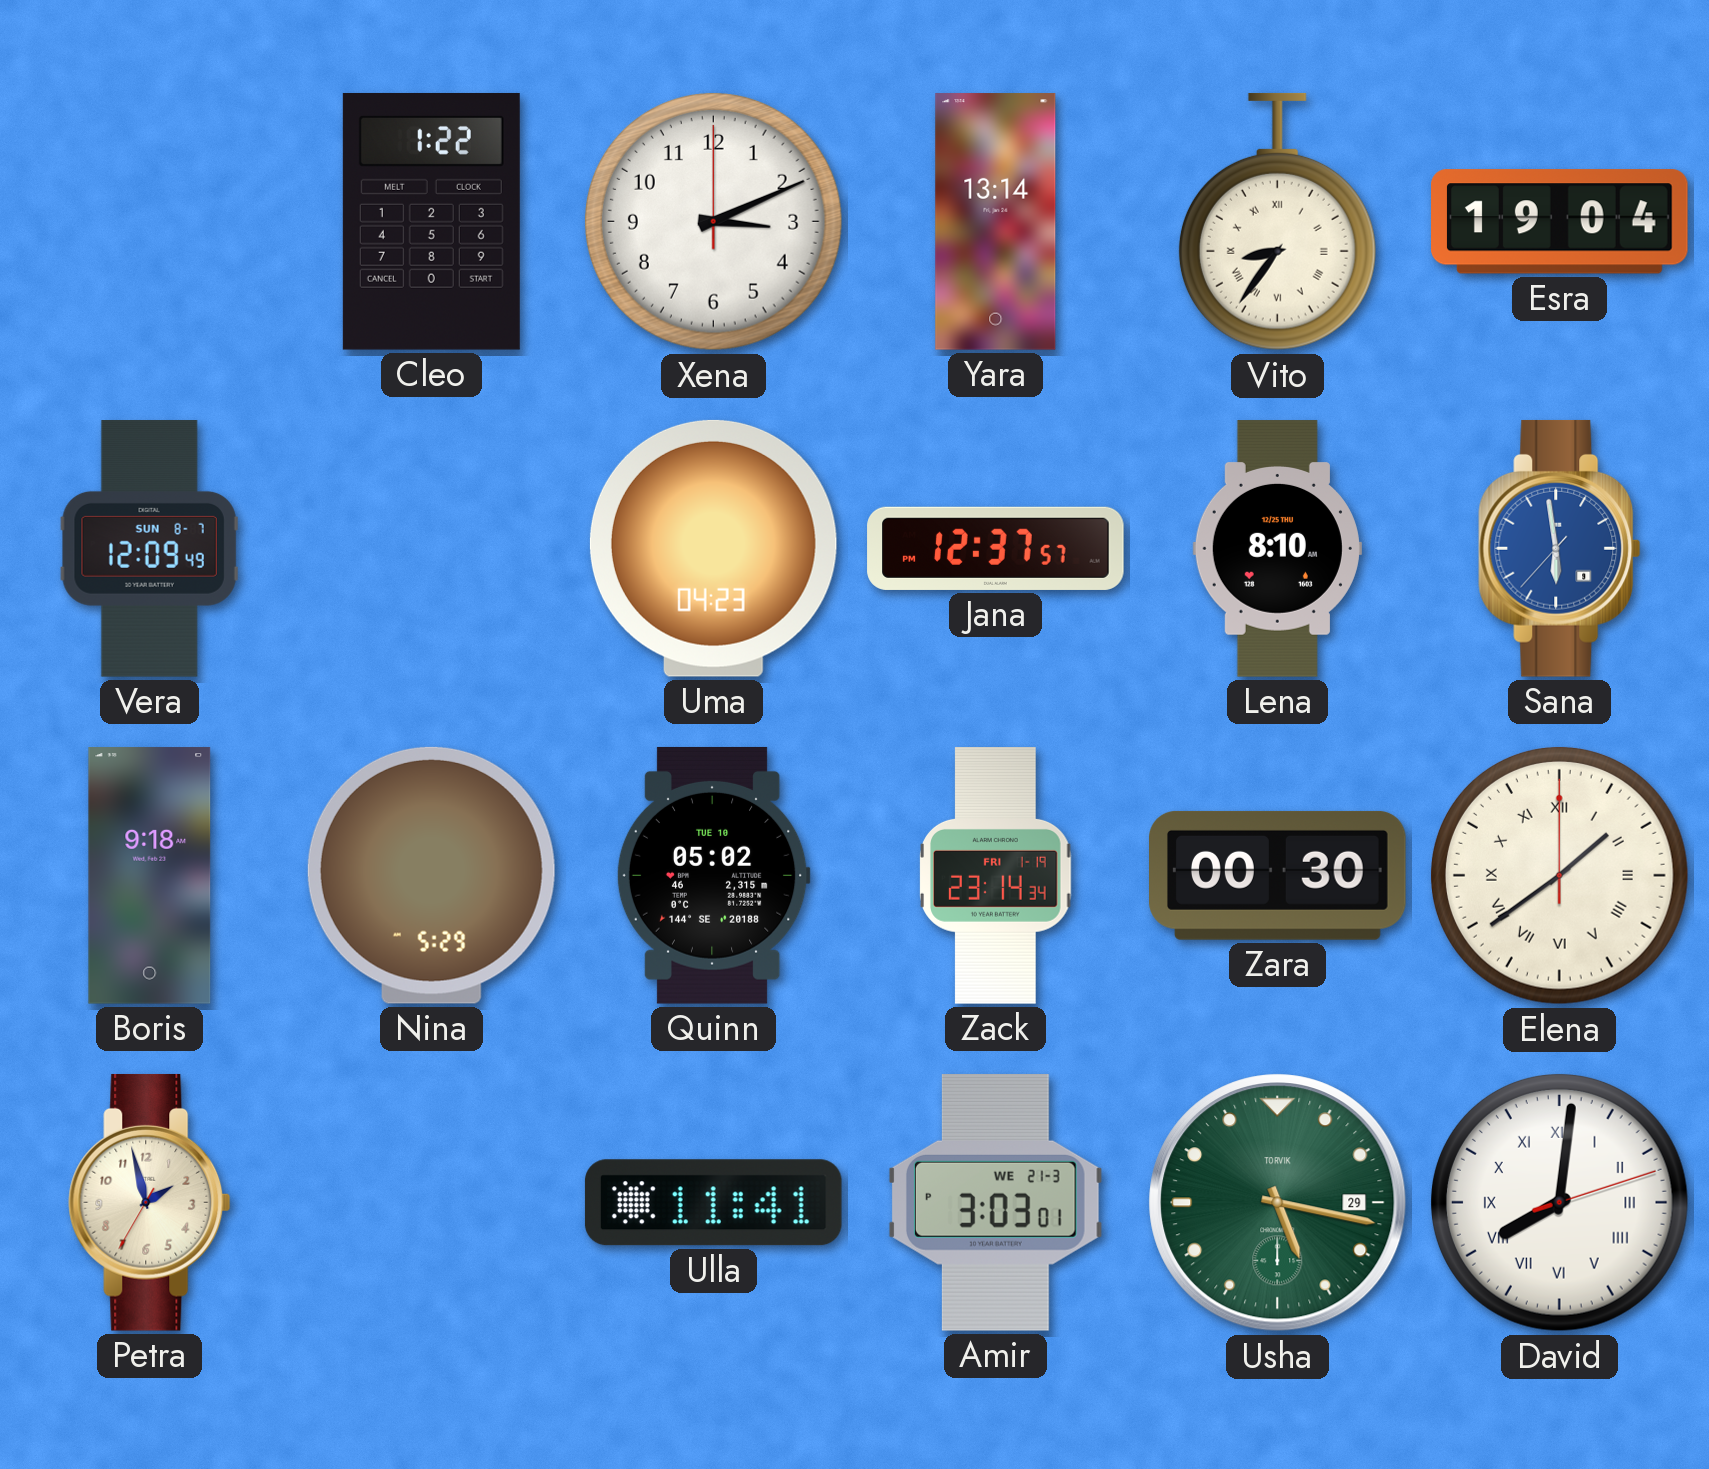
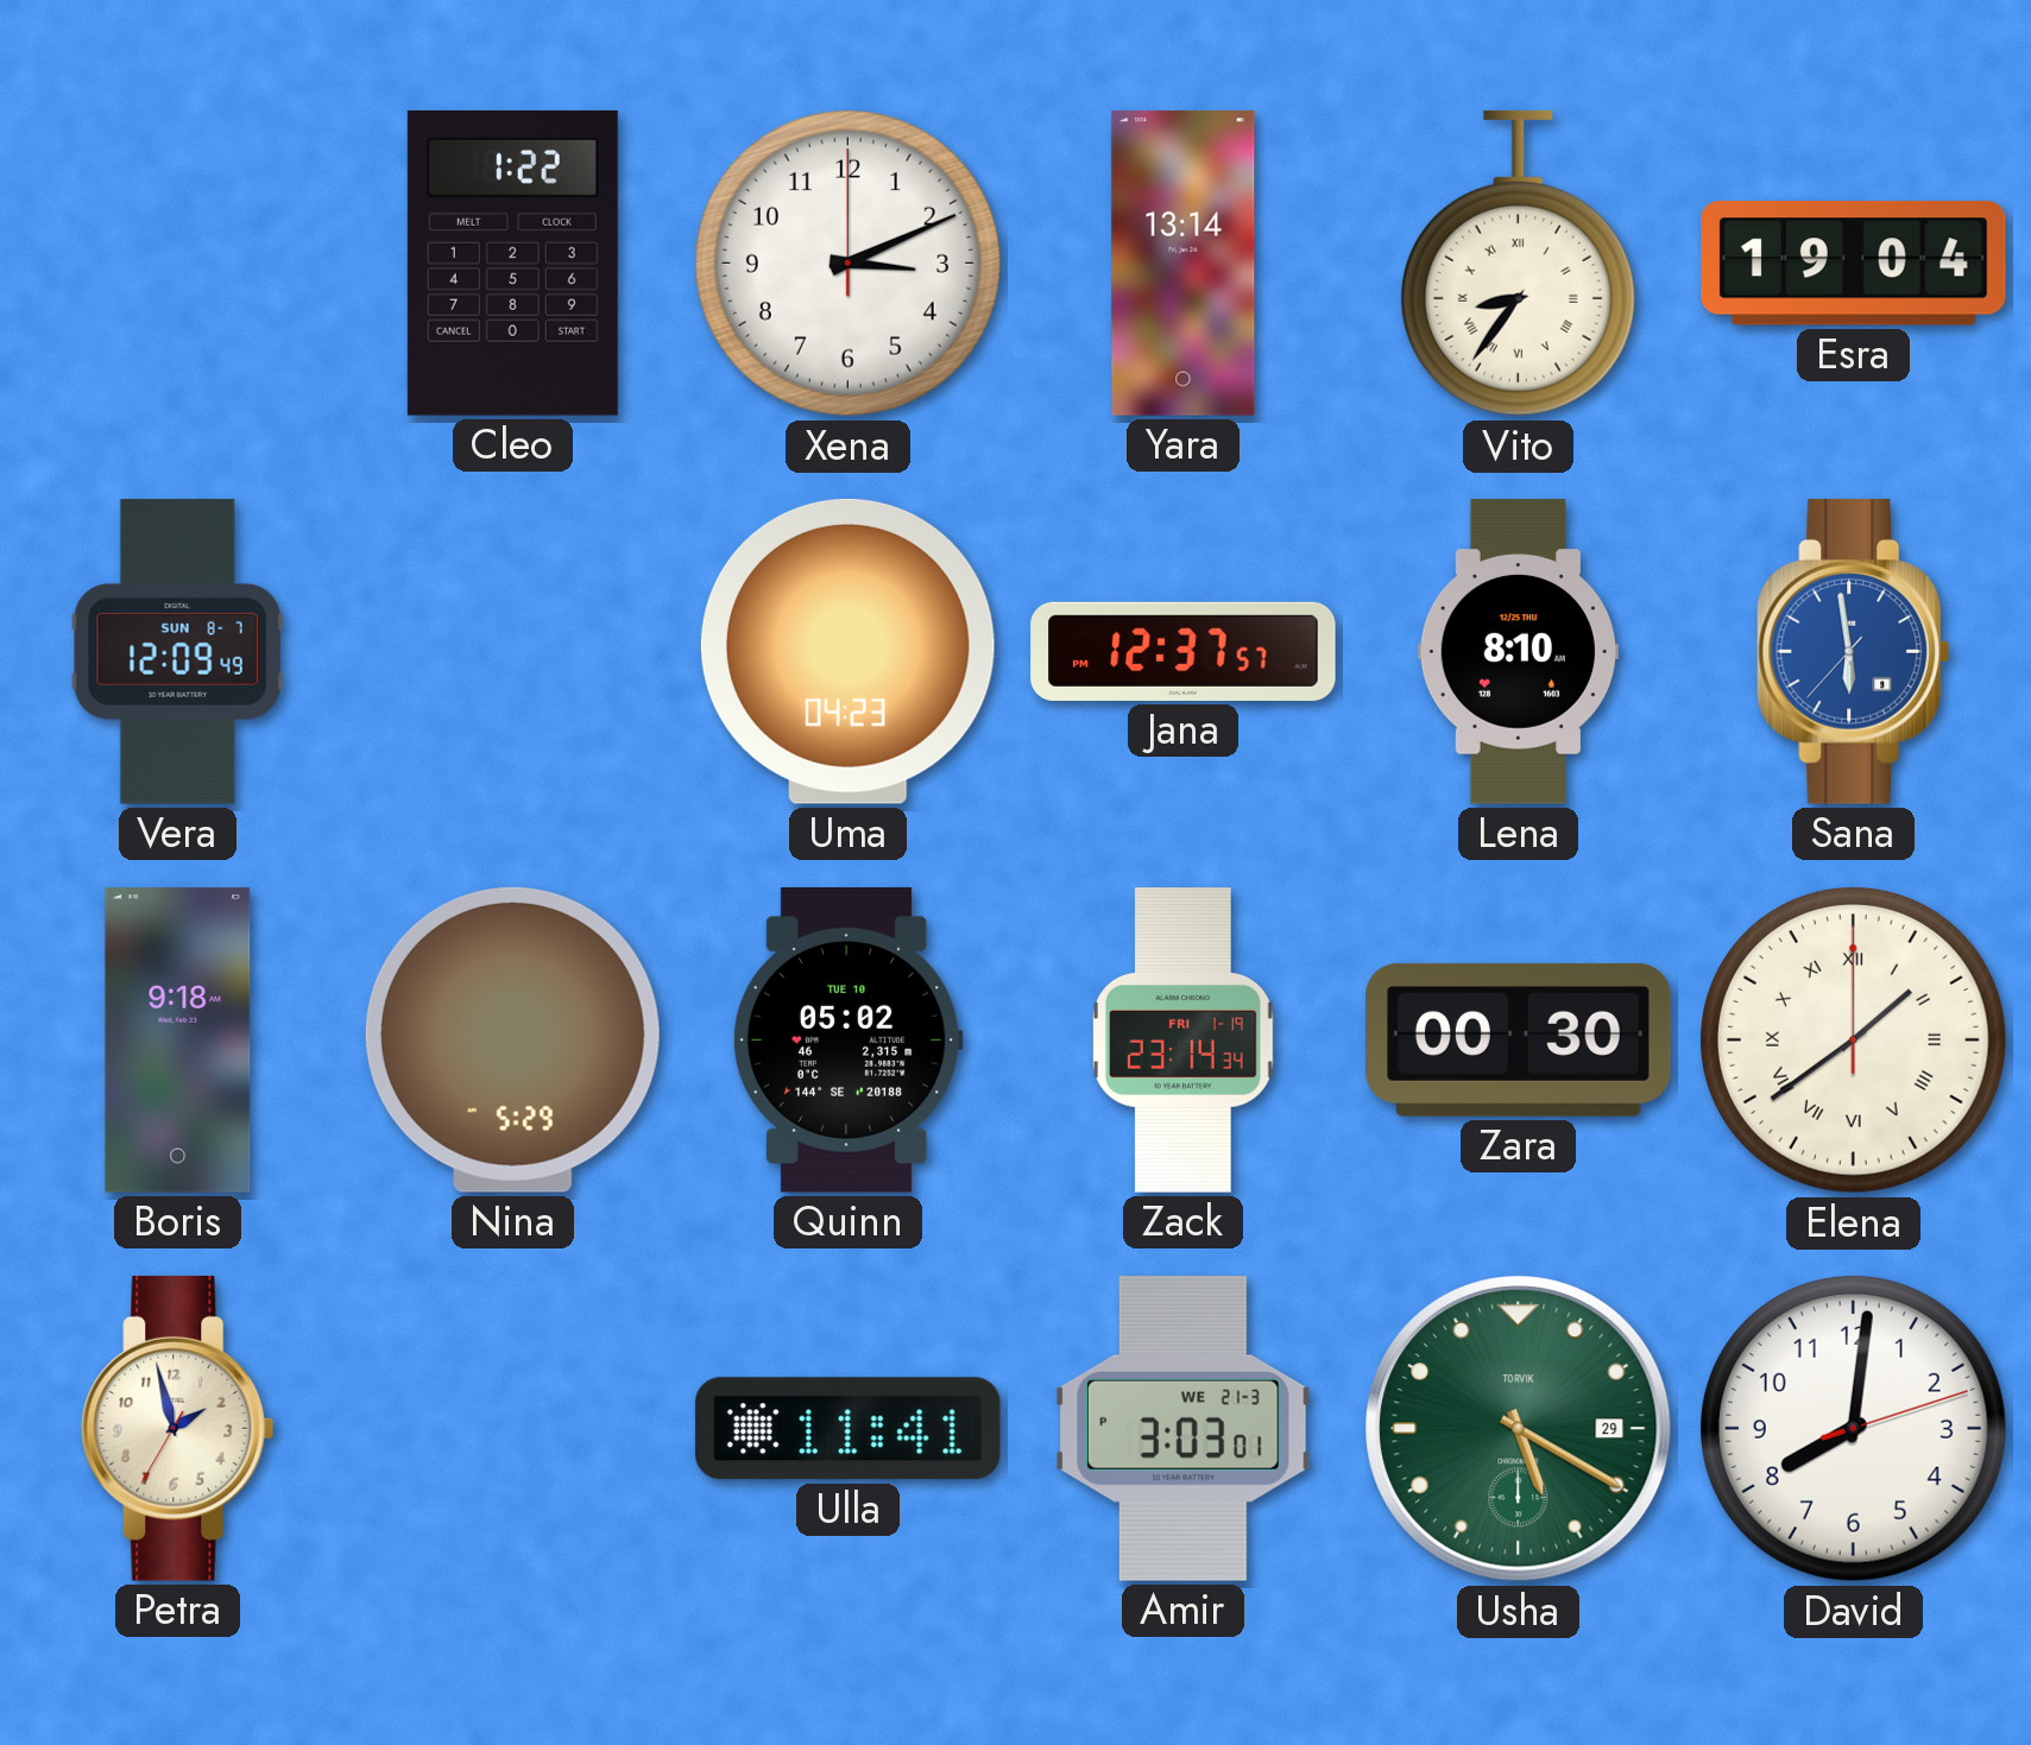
Usha: 5:17 -> 5:20
David numerals: Roman -> Arabic
